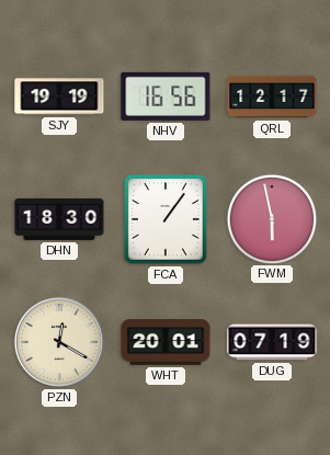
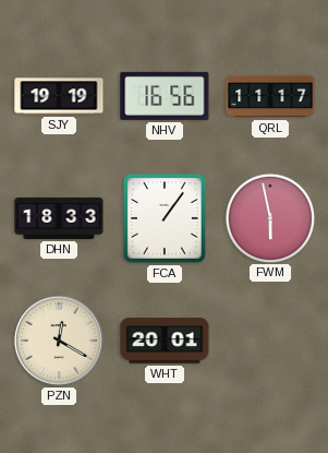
QRL: 12:17 -> 11:17
DHN: 18:30 -> 18:33
DUG: 07:19 -> none
